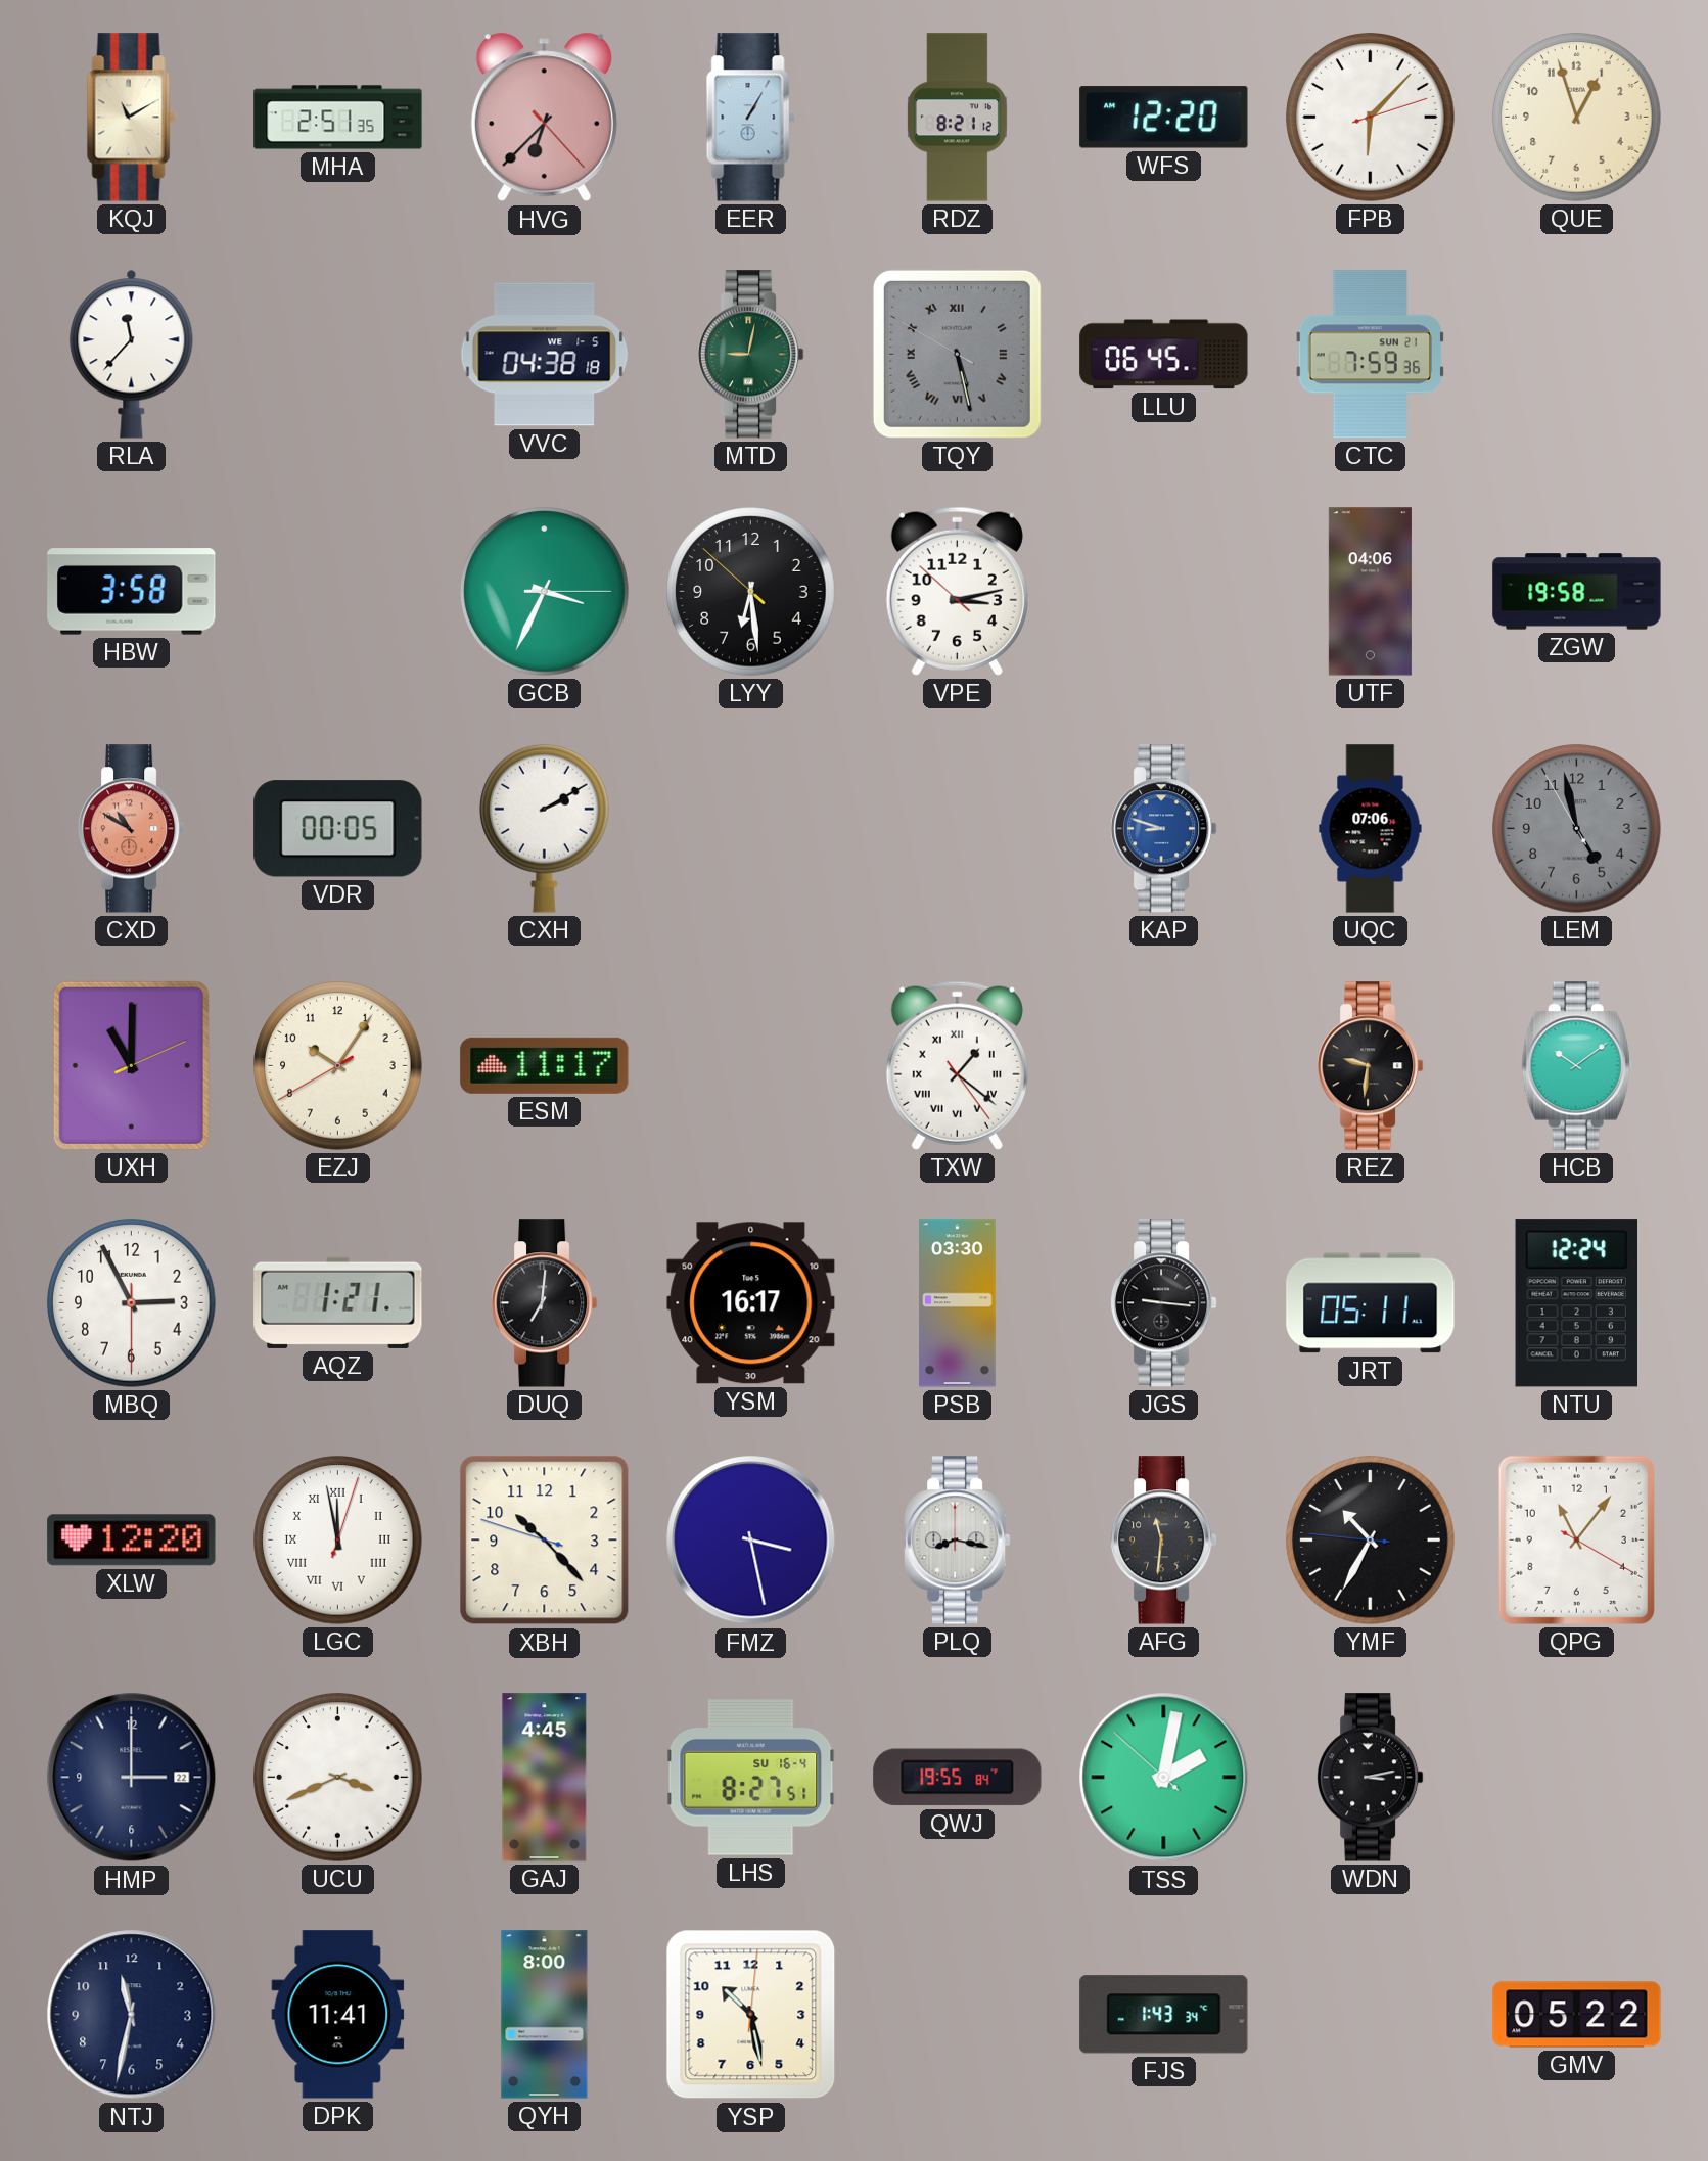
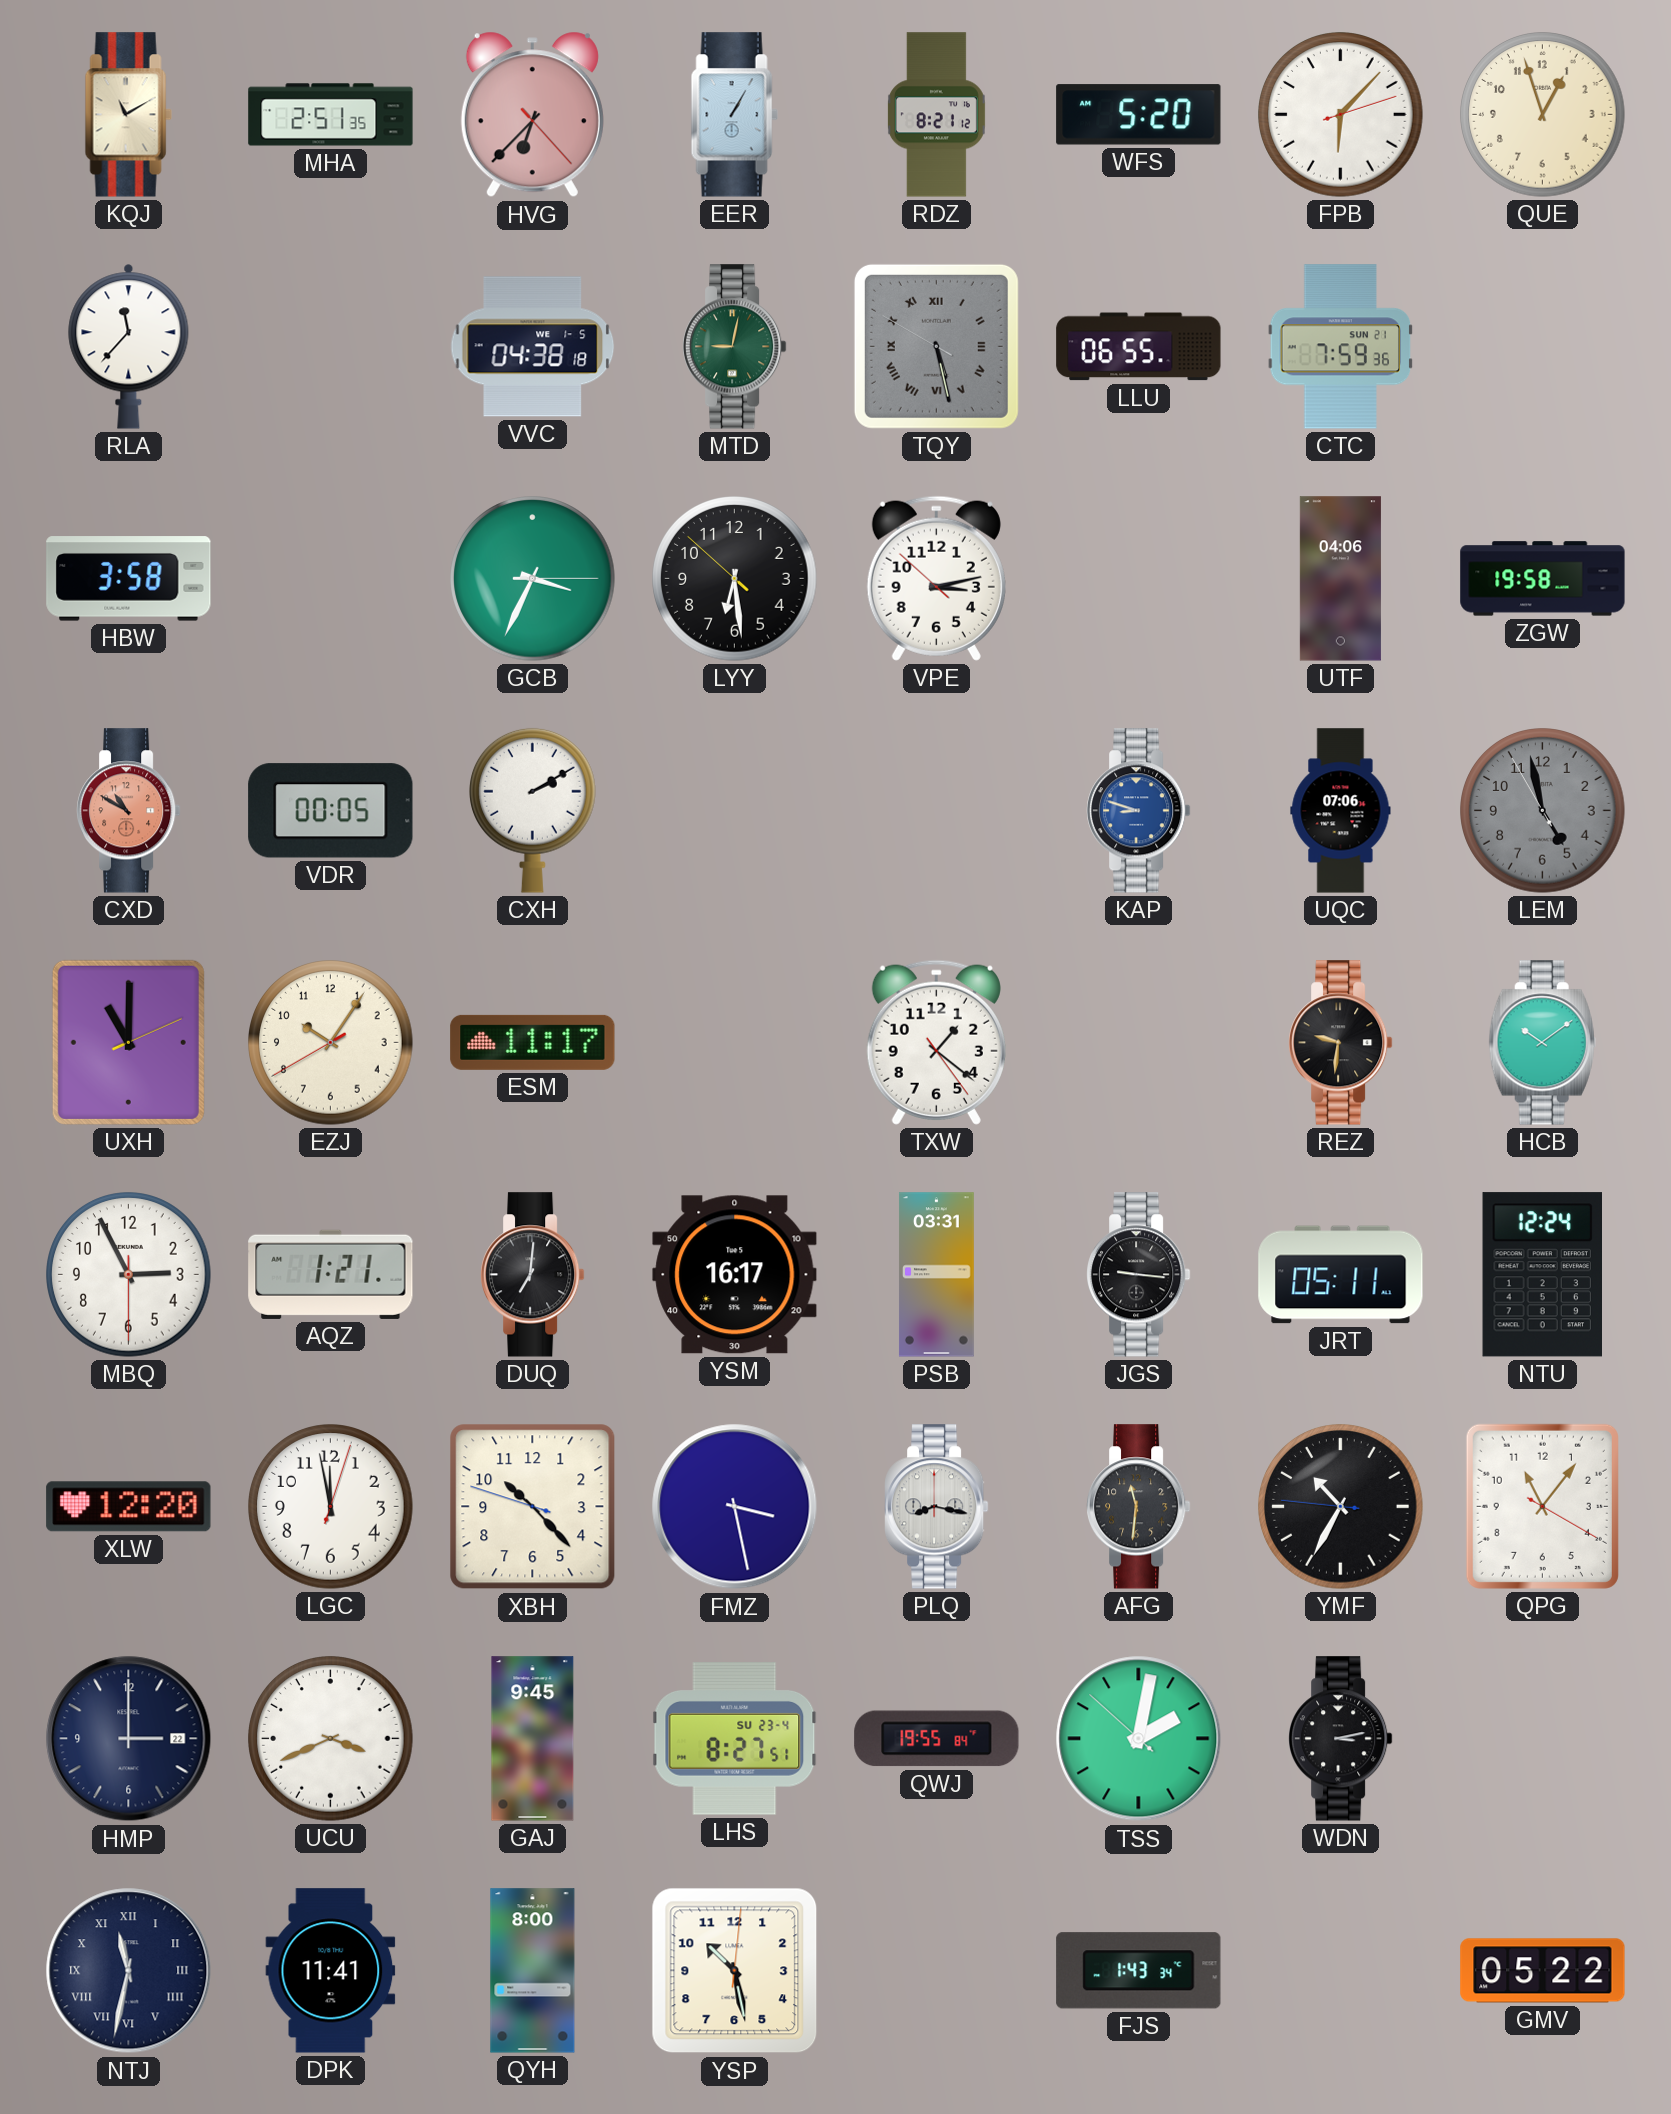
WFS: 12:20 -> 5:20
LLU: 06:45 -> 06:55
TXW numerals: Roman -> Arabic
PSB: 03:30 -> 03:31
LGC numerals: Roman -> Arabic
GAJ: 4:45 -> 9:45
LHS date: SU 16-4 -> SU 23-4
NTJ numerals: Arabic -> Roman
